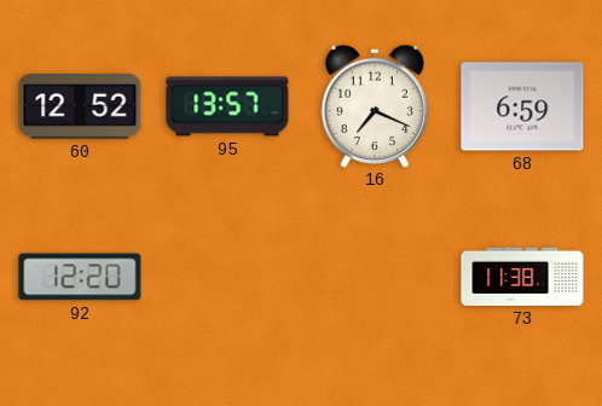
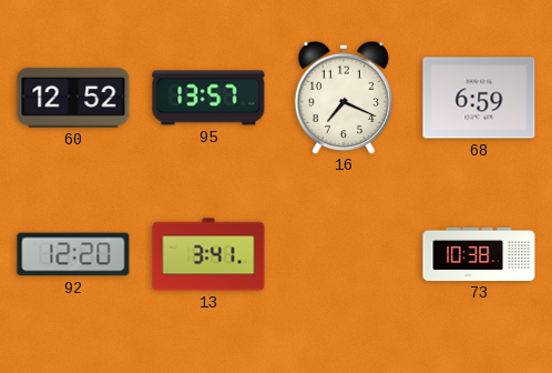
13: none -> 3:41
73: 11:38 -> 10:38
